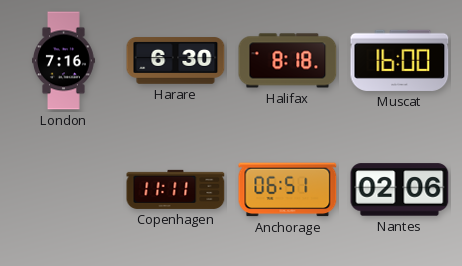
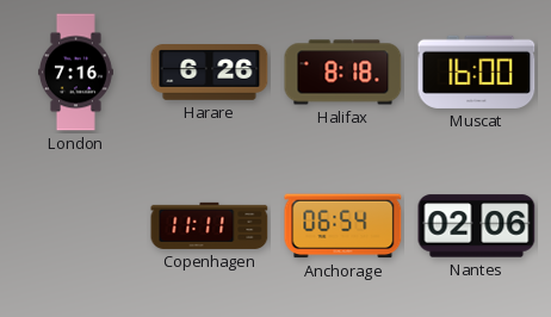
Harare: 6:30 -> 6:26
Anchorage: 06:51 -> 06:54
